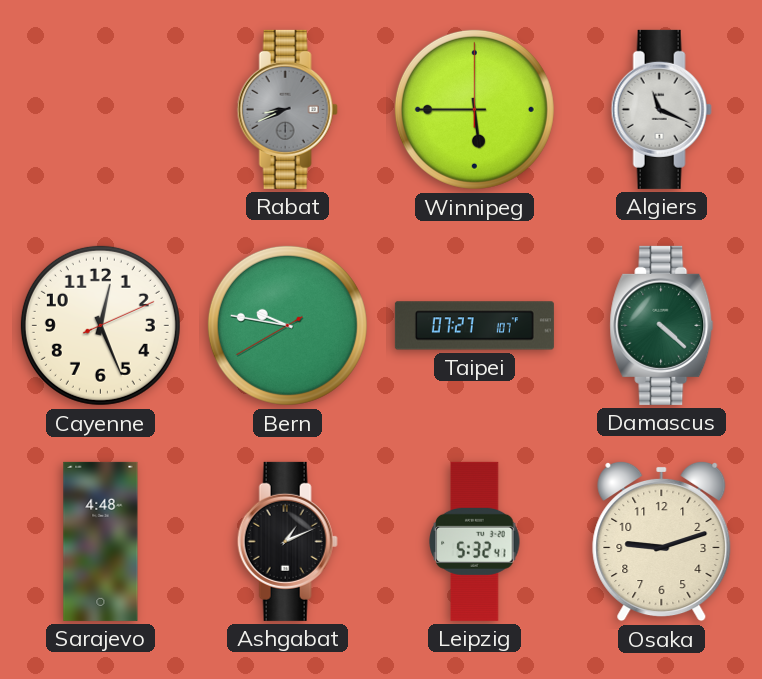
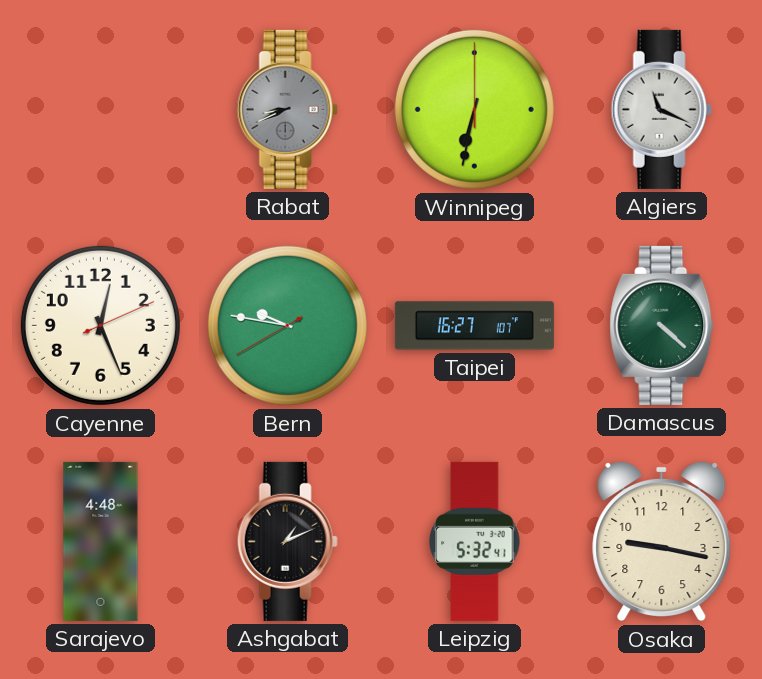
Winnipeg: 5:45 -> 6:32
Taipei: 07:27 -> 16:27
Osaka: 9:12 -> 9:17
